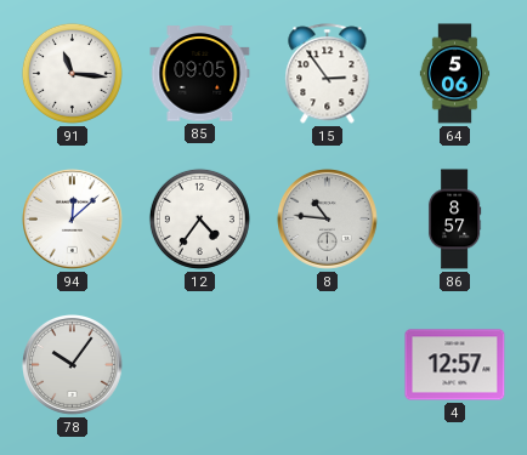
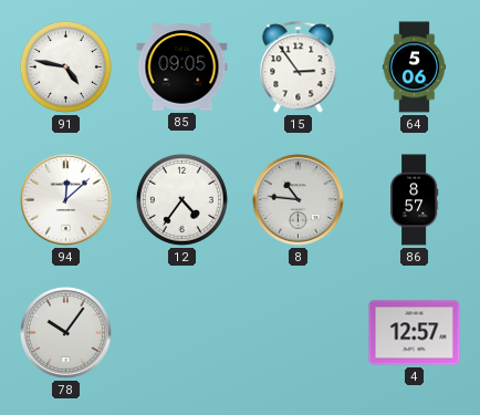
91: 11:16 -> 4:47
